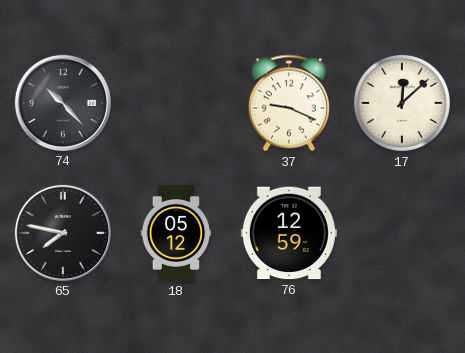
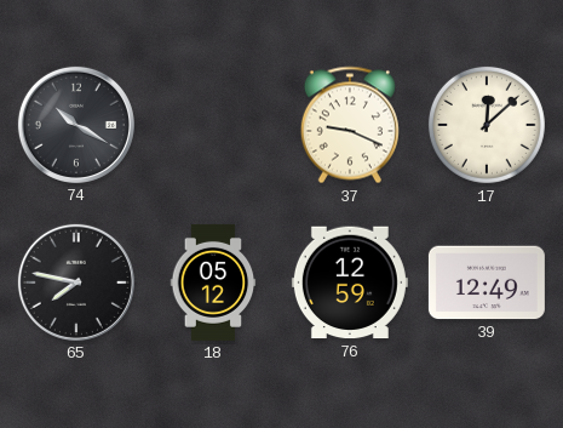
74: 10:23 -> 10:20
39: none -> 12:49
